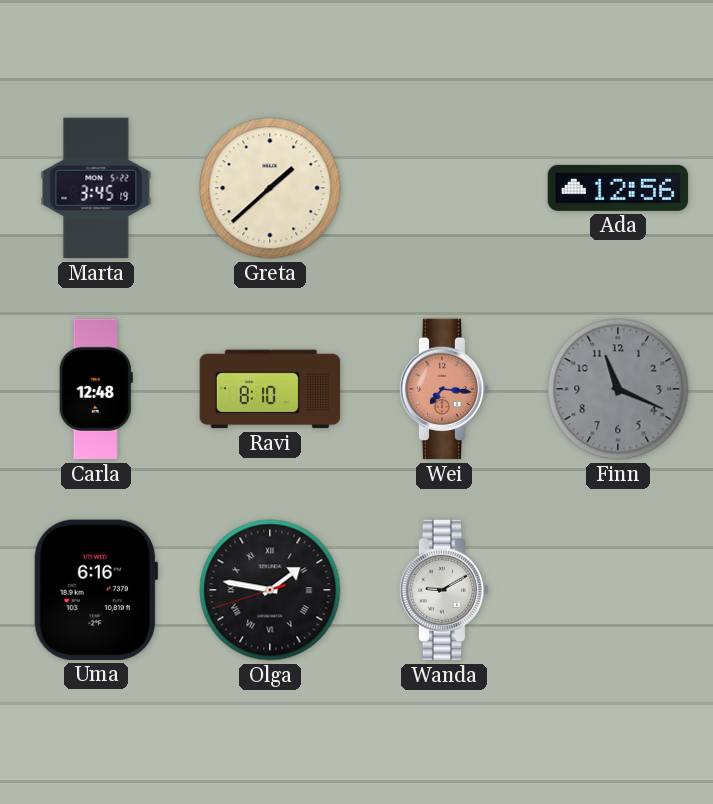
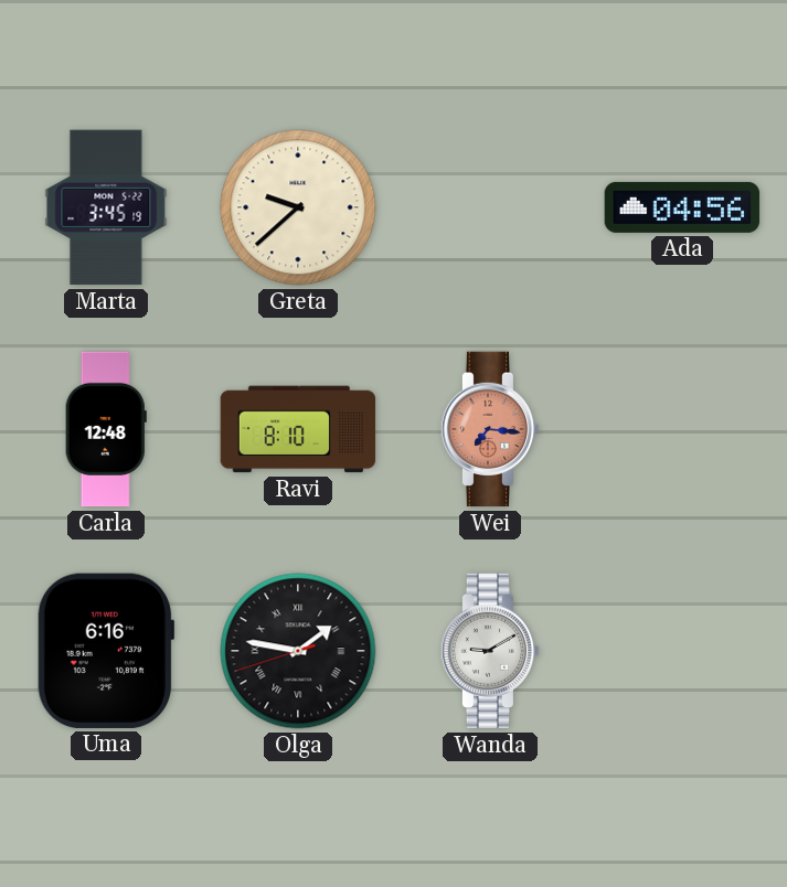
Greta: 1:38 -> 9:38
Ada: 12:56 -> 04:56
Finn: 11:19 -> none
